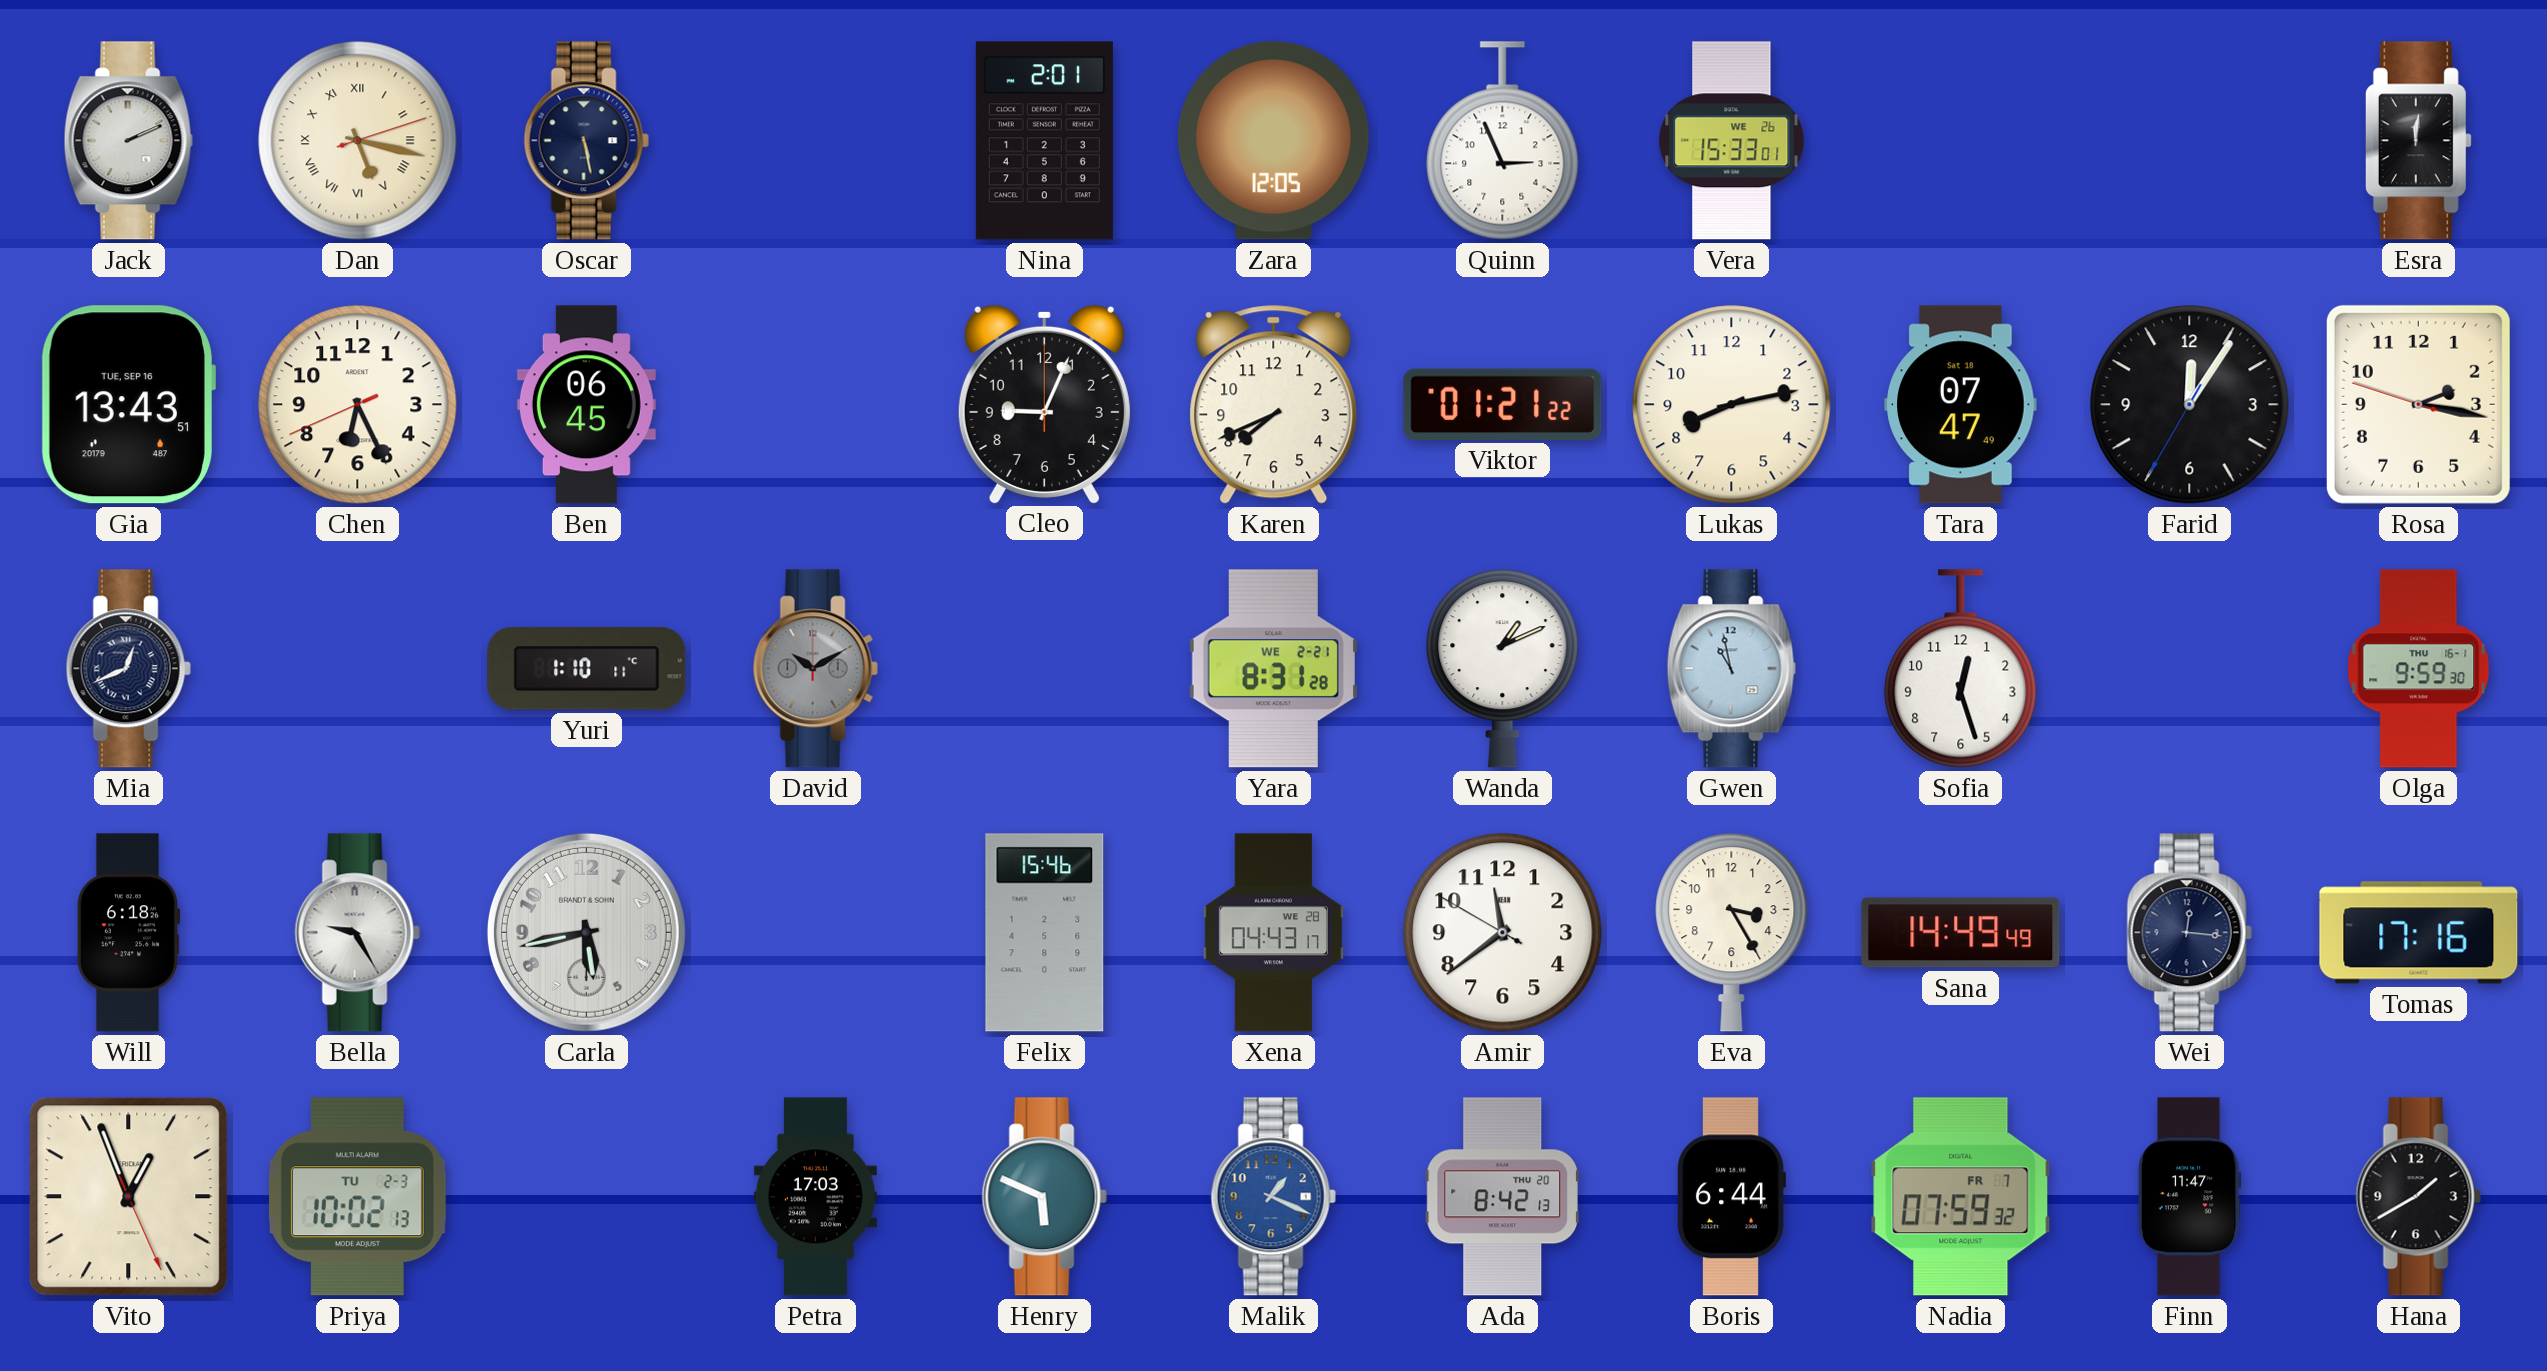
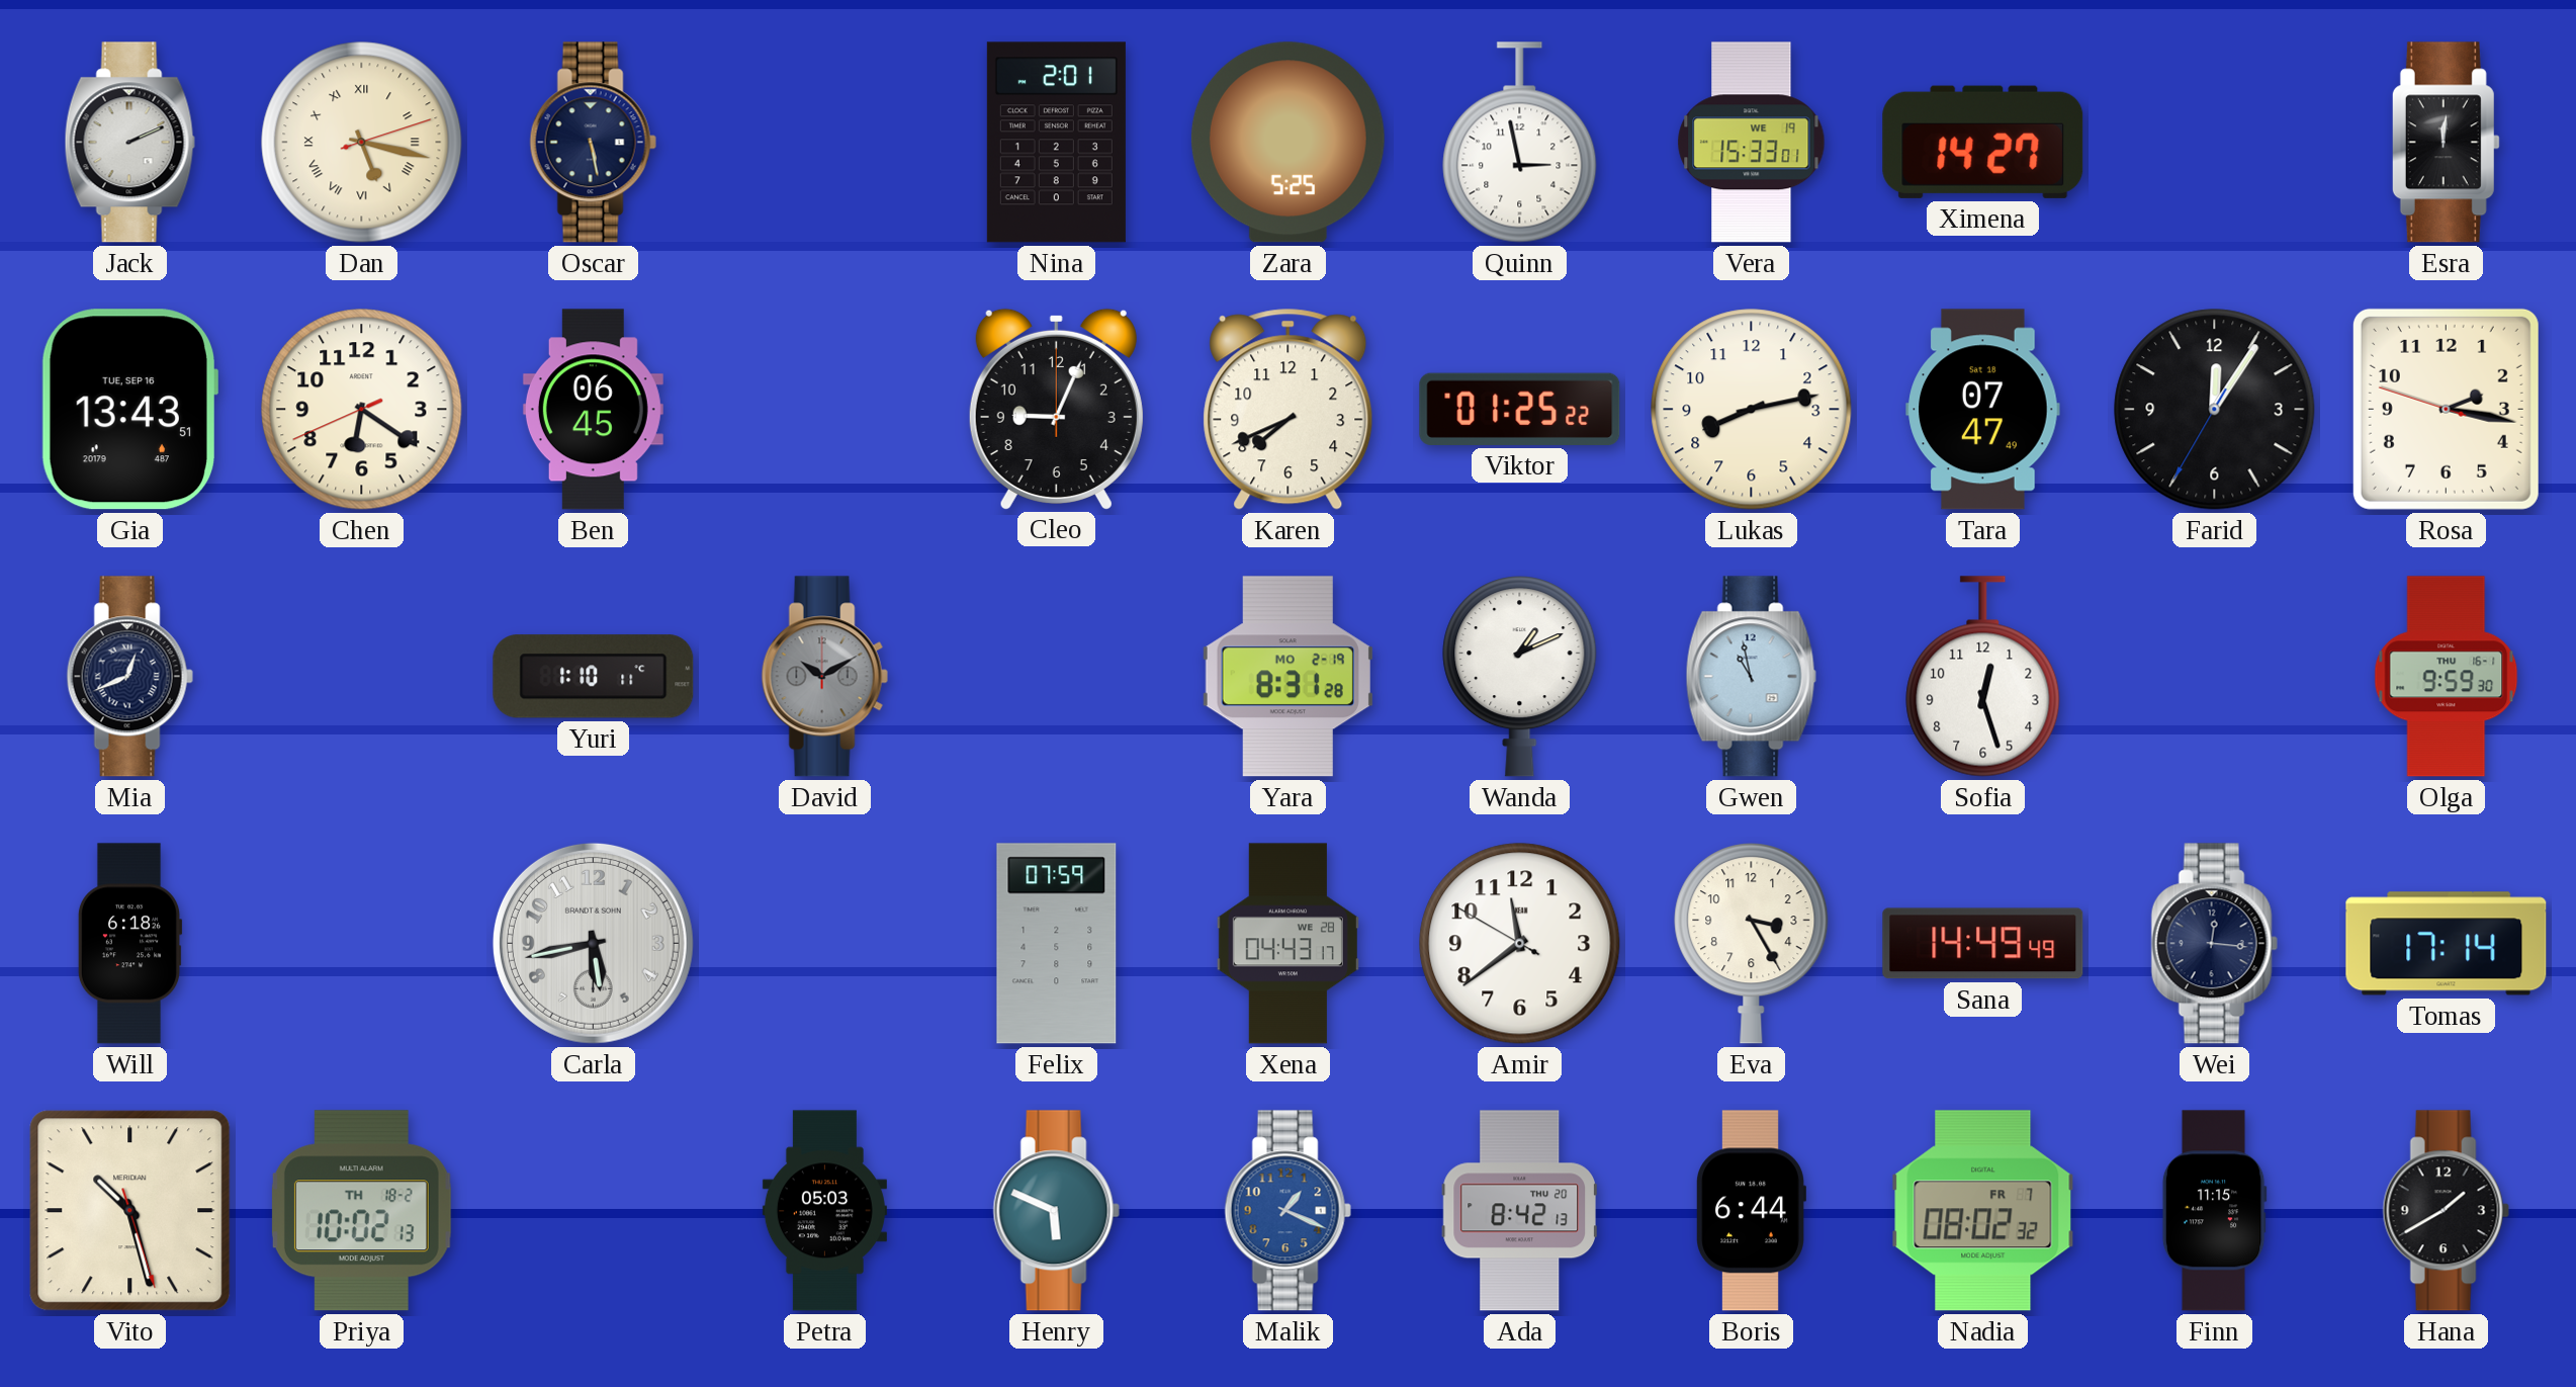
Zara: 12:05 -> 5:25
Quinn: 2:56 -> 2:58
Vera date: WE 26 -> WE 19
Ximena: none -> 14:27
Chen: 6:25 -> 6:20
Viktor: 01:21 -> 01:25
Yara date: WE 2-21 -> MO 2-19
Bella: 9:25 -> none
Felix: 15:46 -> 07:59
Tomas: 17:16 -> 17:14
Vito: 12:56 -> 10:27
Priya date: TU 2-3 -> TH 18-2
Petra: 17:03 -> 05:03
Nadia: 07:59 -> 08:02
Finn: 11:47 -> 11:15
